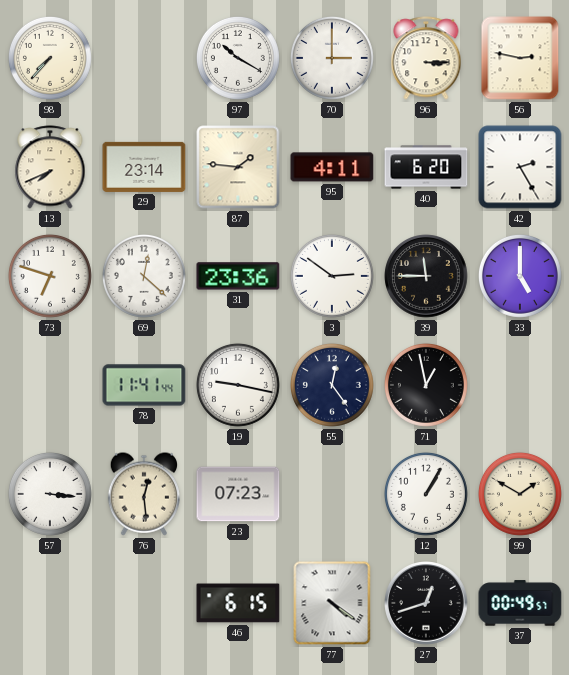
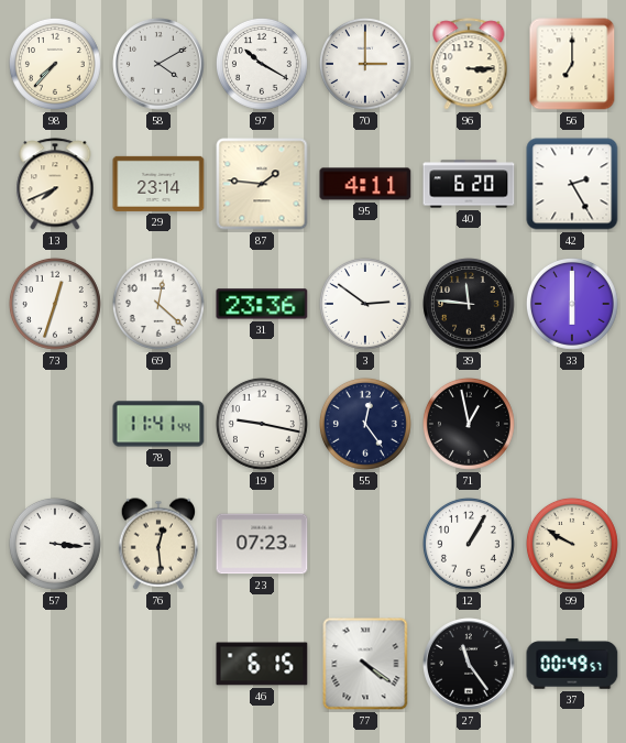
58: none -> 4:10
56: 2:47 -> 7:00
73: 6:48 -> 12:33
39: 11:45 -> 11:46
33: 5:00 -> 6:00
99: 1:50 -> 9:50
27: 12:42 -> 11:24
